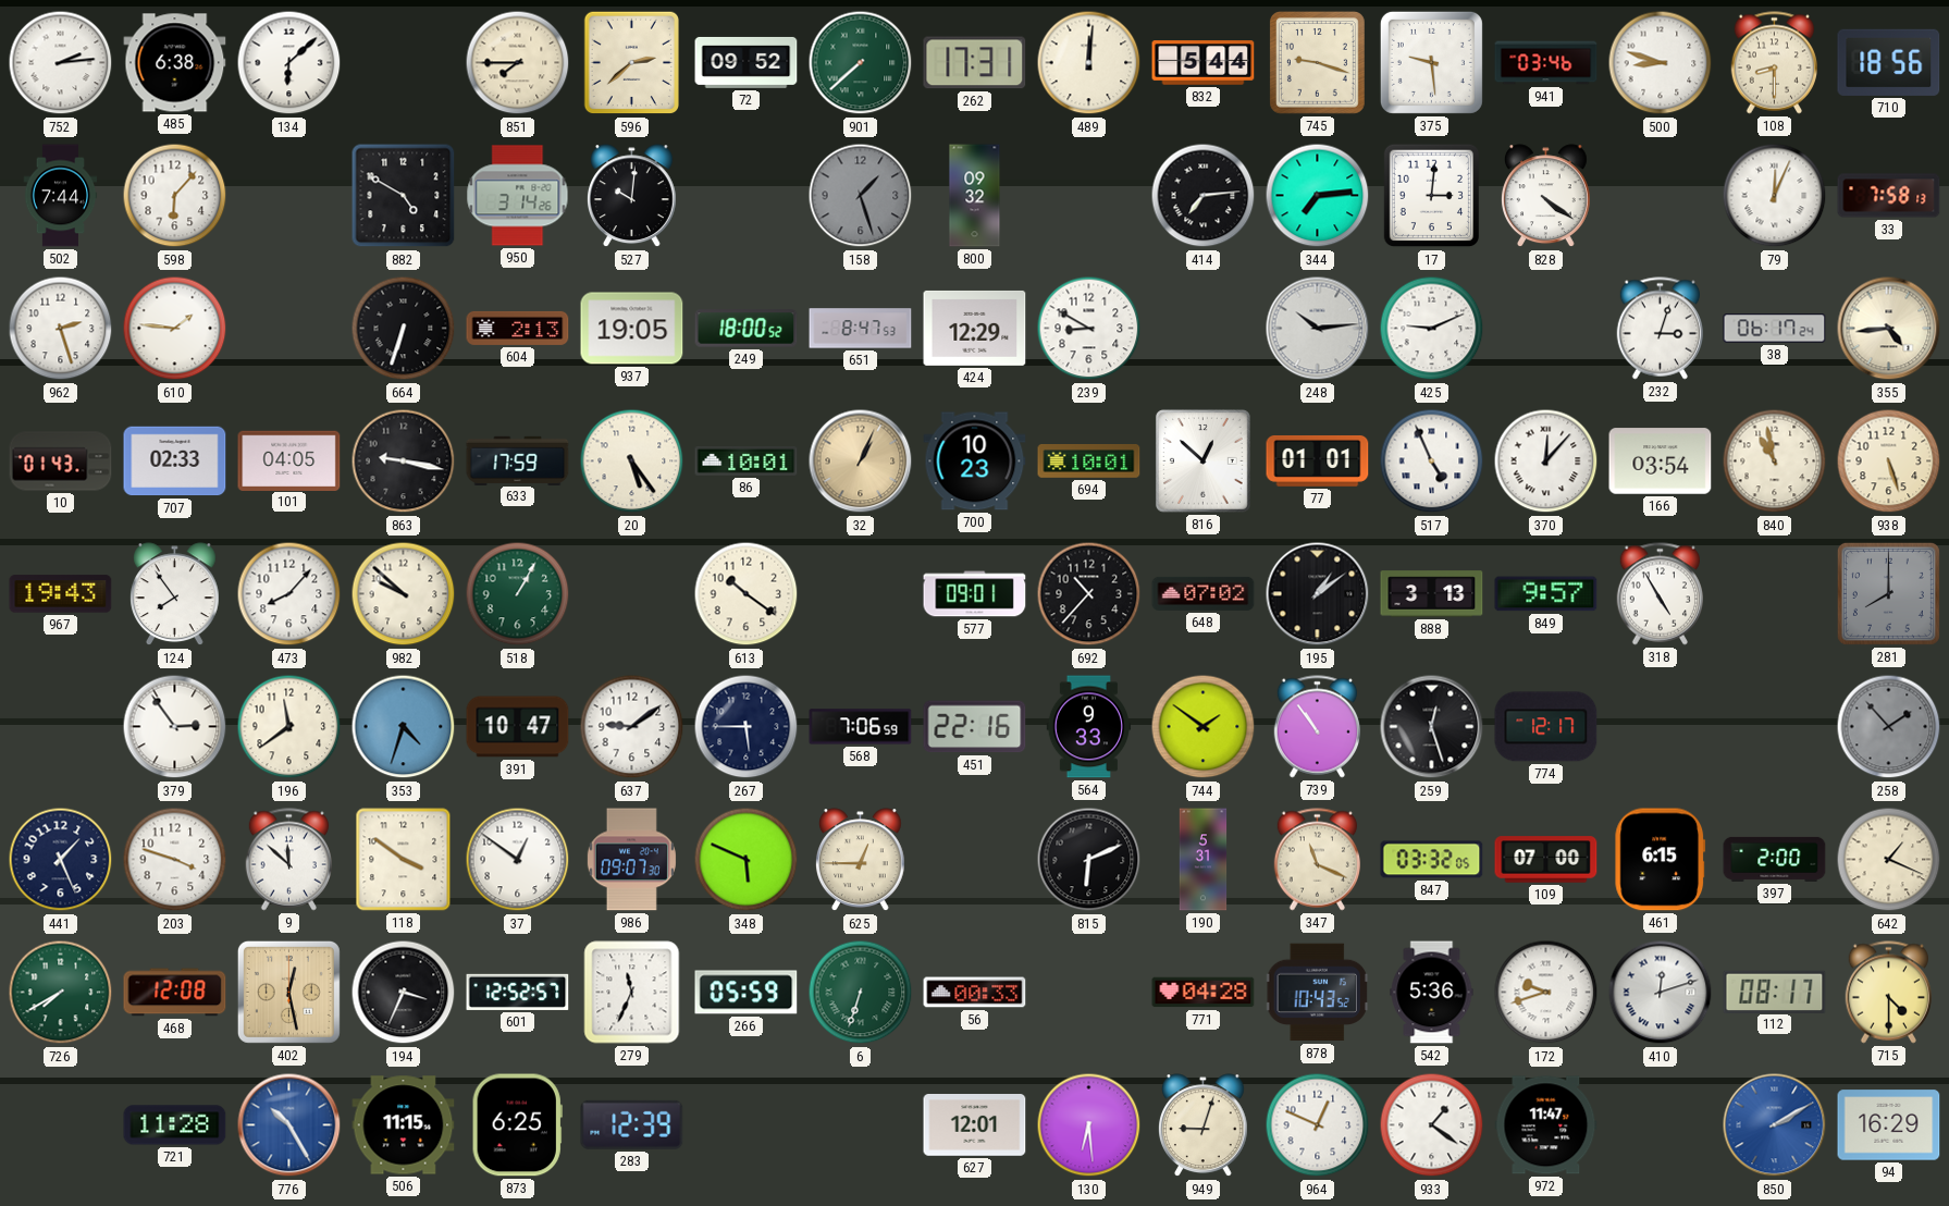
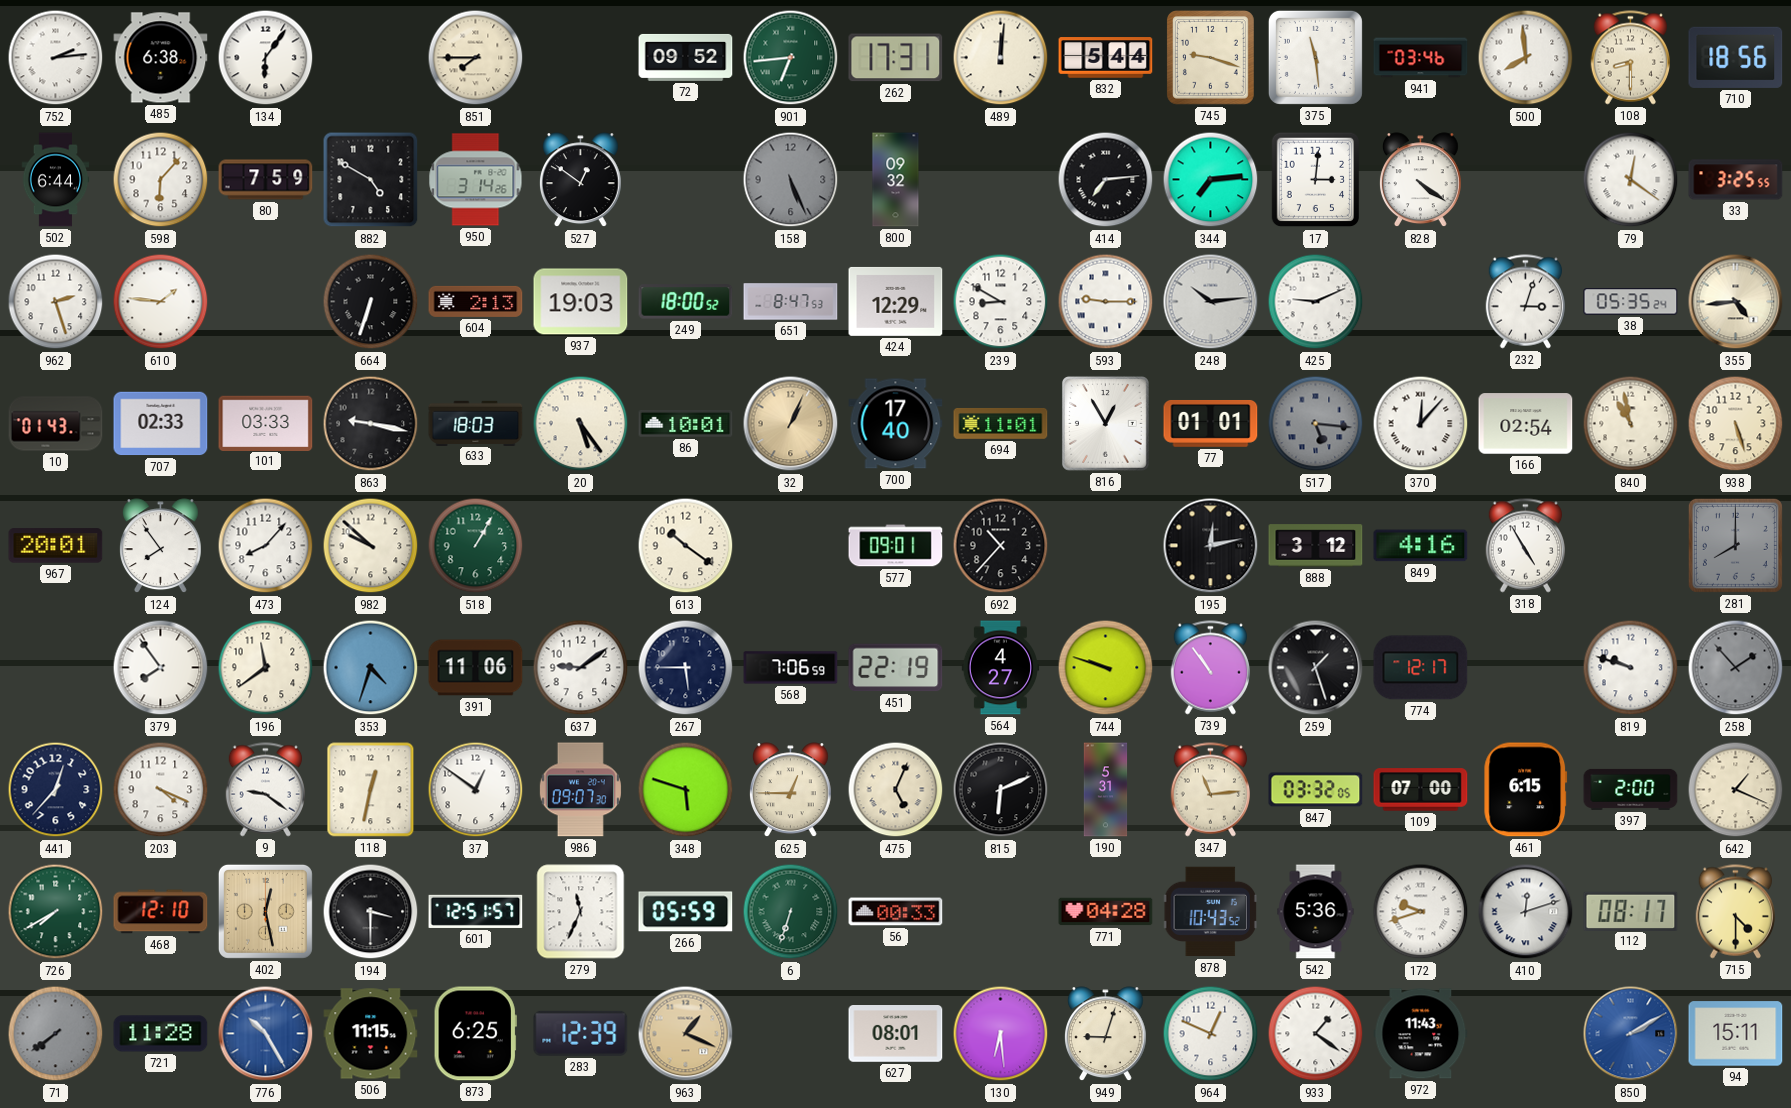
134: 6:08 -> 6:06
596: 2:38 -> none
901: 7:38 -> 6:44
375: 9:29 -> 11:29
500: 8:48 -> 7:59
502: 7:44 -> 6:44
80: none -> 7:59
527: 10:01 -> 12:51
158: 1:27 -> 5:26
79: 12:04 -> 12:21
33: 7:58 -> 3:25
937: 19:05 -> 19:03
593: none -> 9:15
38: 06:17 -> 05:35
101: 04:05 -> 03:33
633: 17:59 -> 18:03
700: 10:23 -> 17:40
694: 10:01 -> 11:01
816: 12:52 -> 12:55
517: 4:56 -> 5:16
517 dial: white -> grey
166: 03:54 -> 02:54
967: 19:43 -> 20:01
648: 07:02 -> none
195: 1:09 -> 12:13
888: 3:13 -> 3:12
849: 9:57 -> 4:16
379: 2:54 -> 7:54
391: 10:47 -> 11:06
451: 22:16 -> 22:19
564: 9:33 -> 4:27
744: 1:51 -> 9:48
259: 12:27 -> 1:27
819: none -> 9:48
441: 1:26 -> 12:37
203: 3:48 -> 4:19
9: 11:52 -> 9:21
118: 3:51 -> 12:32
348: 5:49 -> 5:48
475: none -> 5:04
347: 11:19 -> 11:14
468: 12:08 -> 12:10
194: 3:34 -> 3:30
601: 12:52 -> 12:51
71: none -> 7:39
963: none -> 1:19
627: 12:01 -> 08:01
972: 11:47 -> 11:43
94: 16:29 -> 15:11
